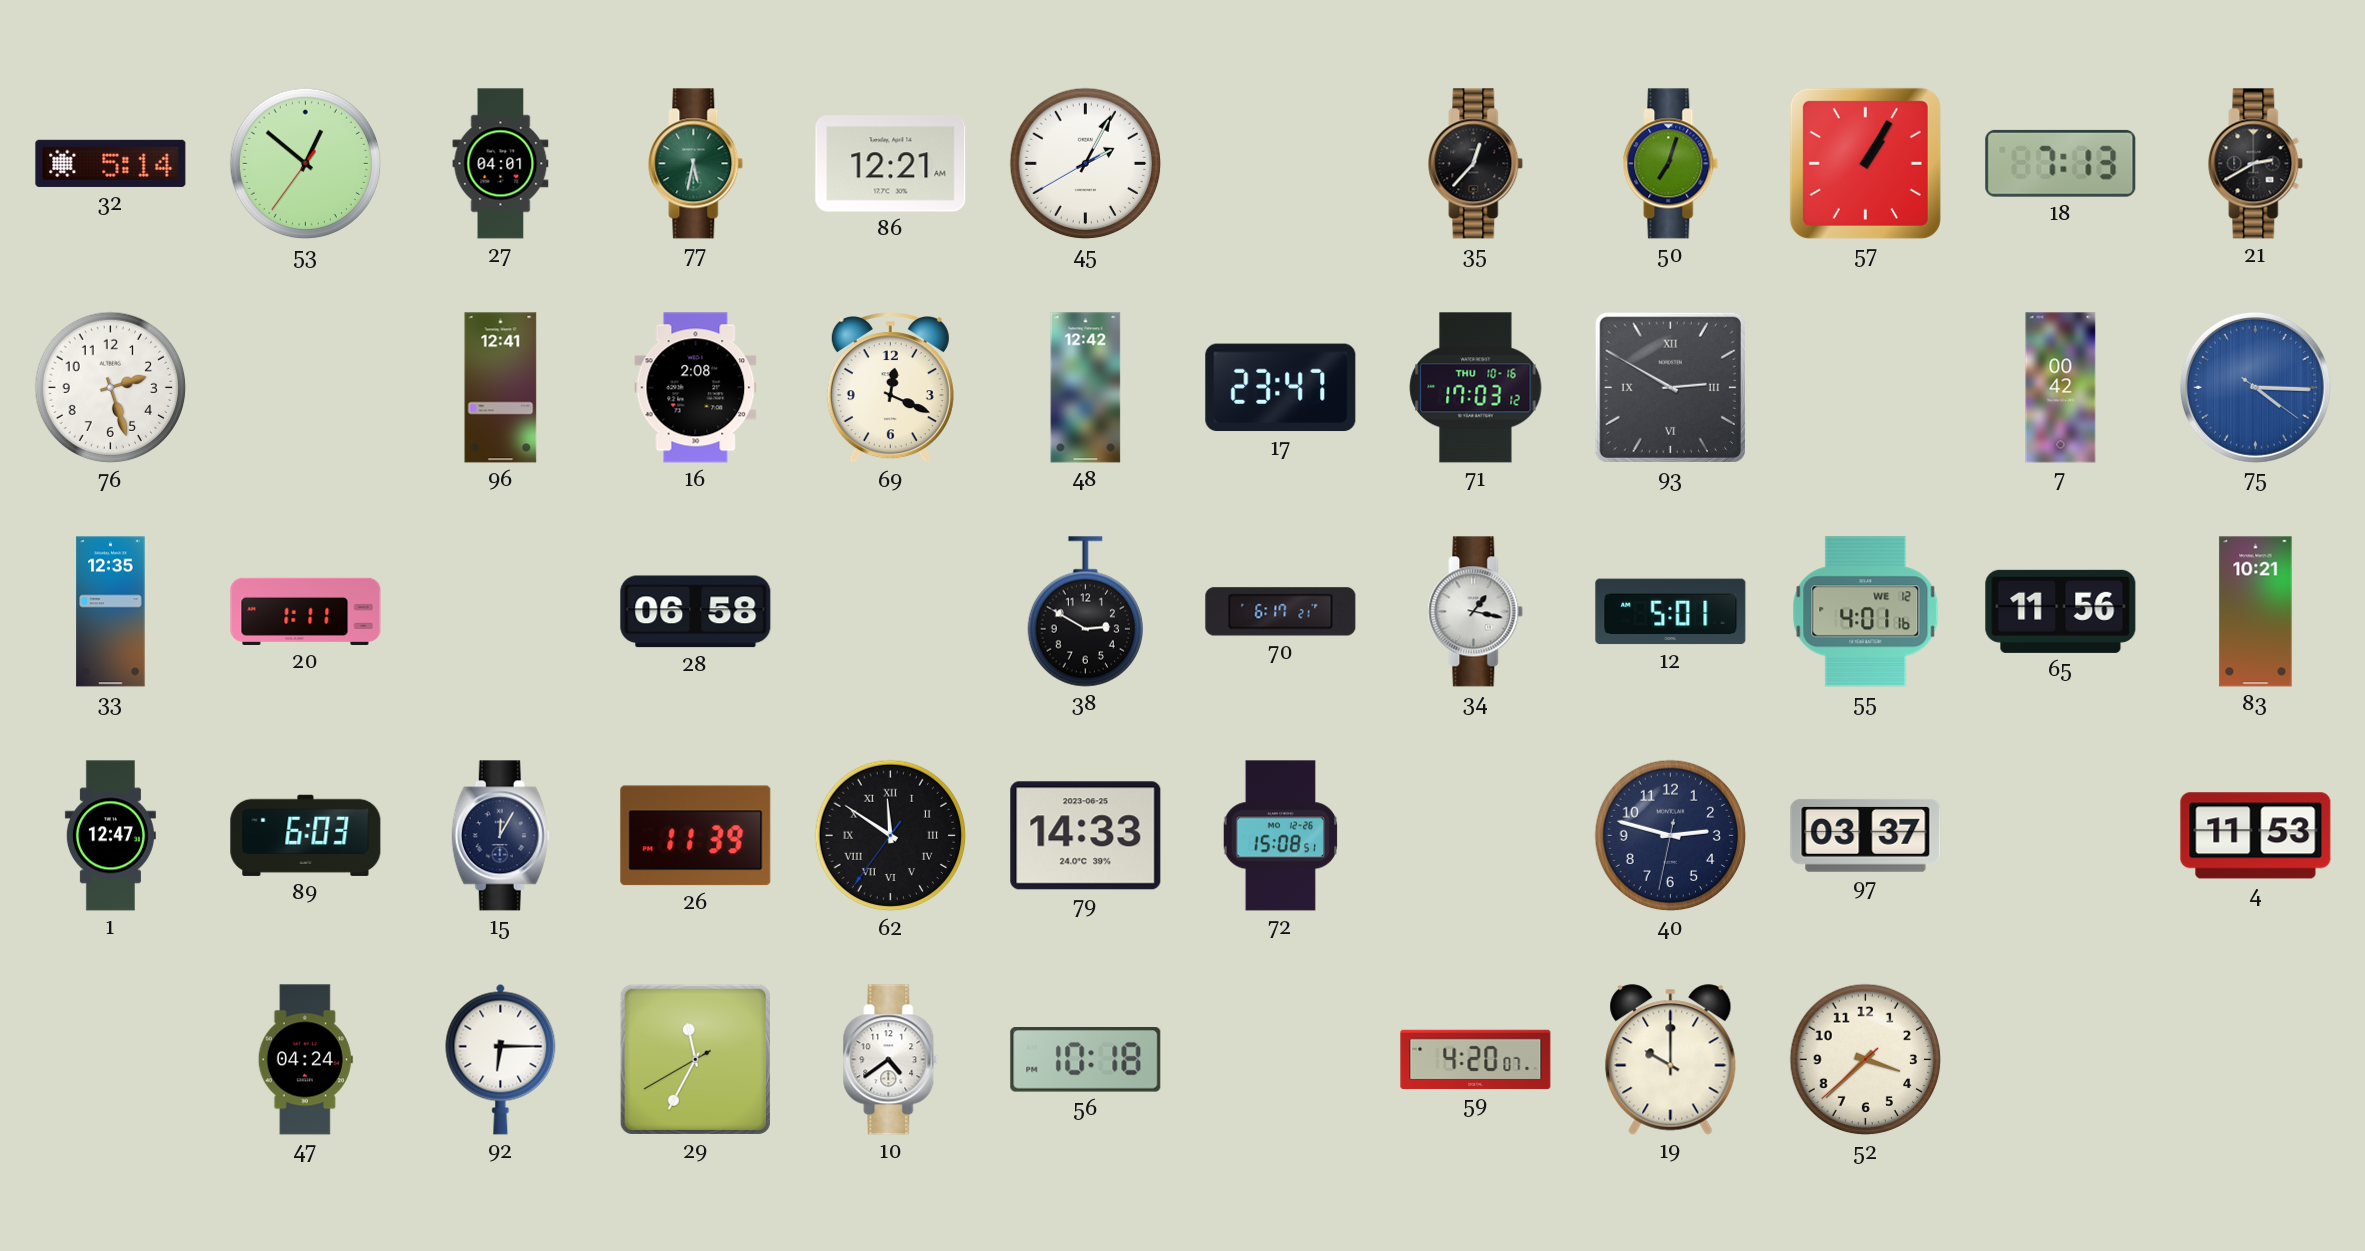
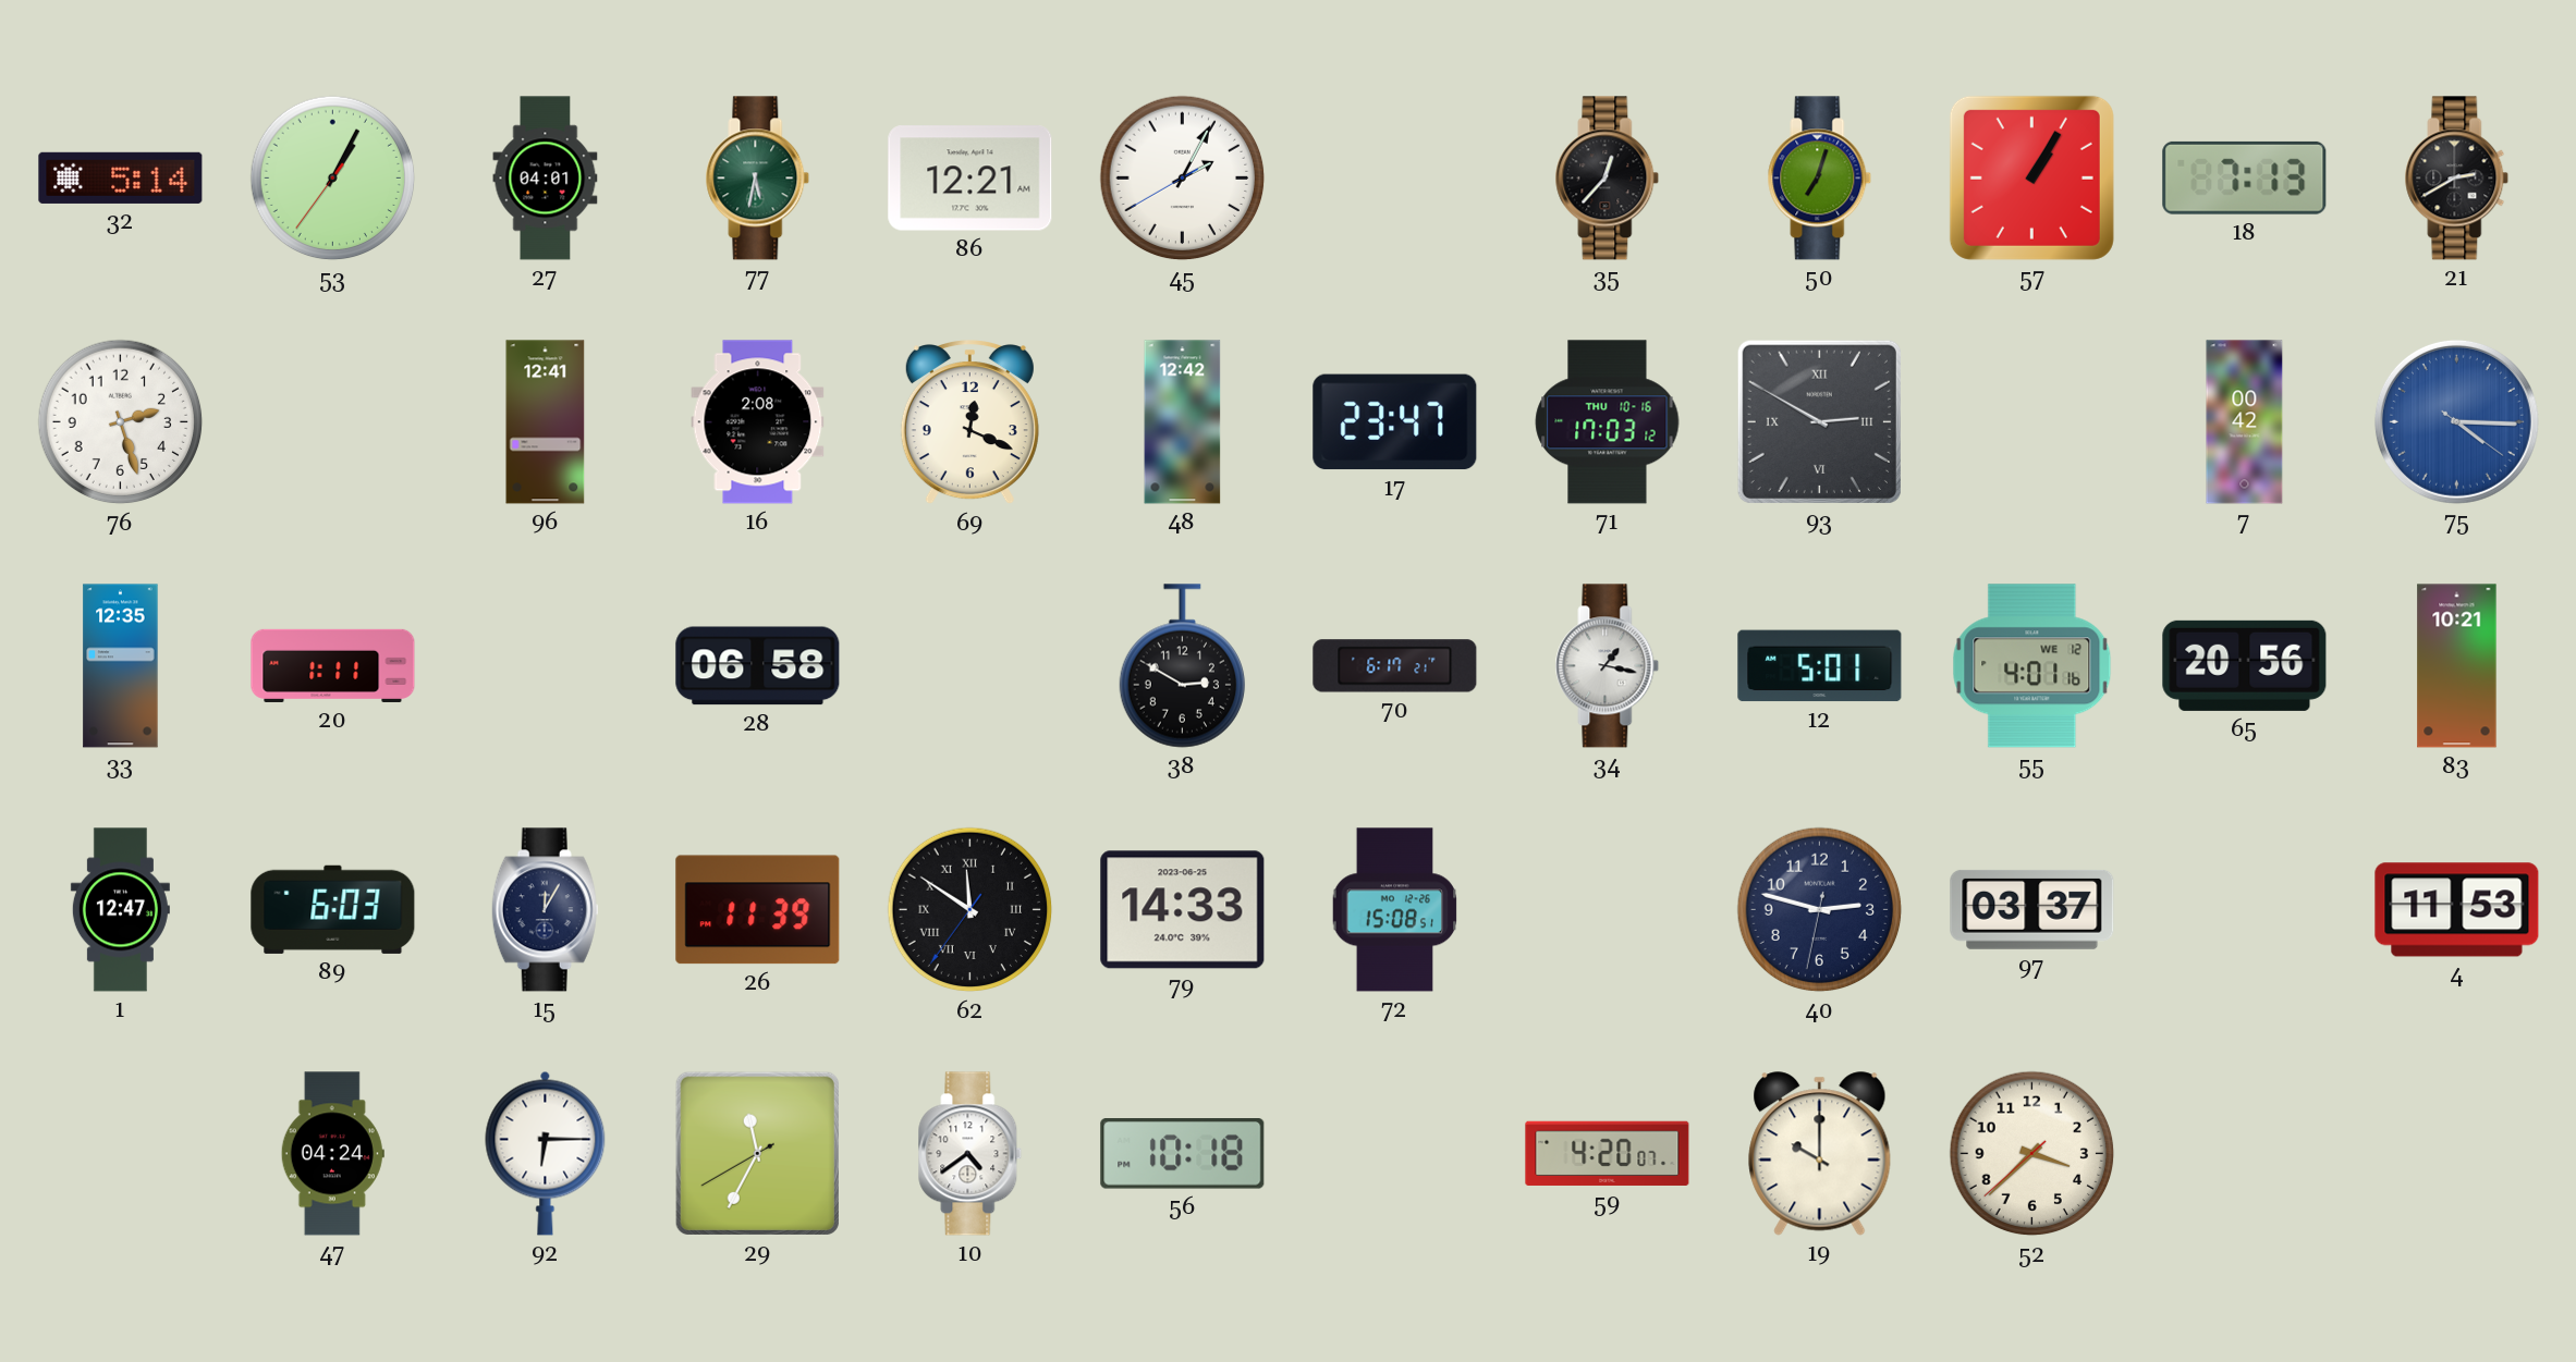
53: 12:51 -> 1:04
65: 11:56 -> 20:56
